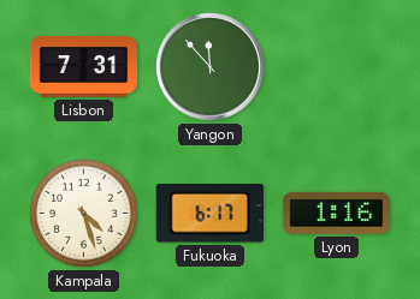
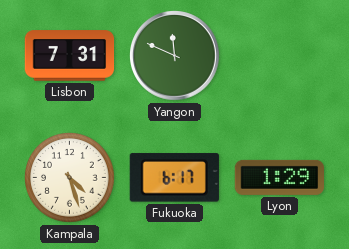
Yangon: 11:53 -> 11:49
Lyon: 1:16 -> 1:29
